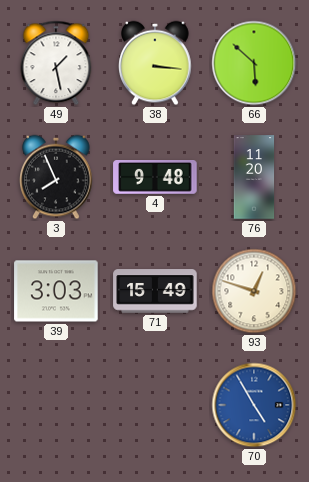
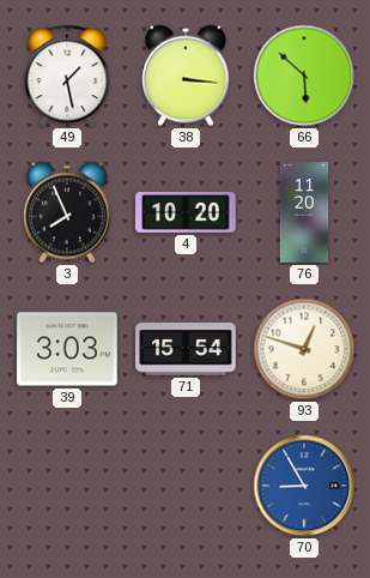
4: 9:48 -> 10:20
71: 15:49 -> 15:54
70: 4:55 -> 8:55
